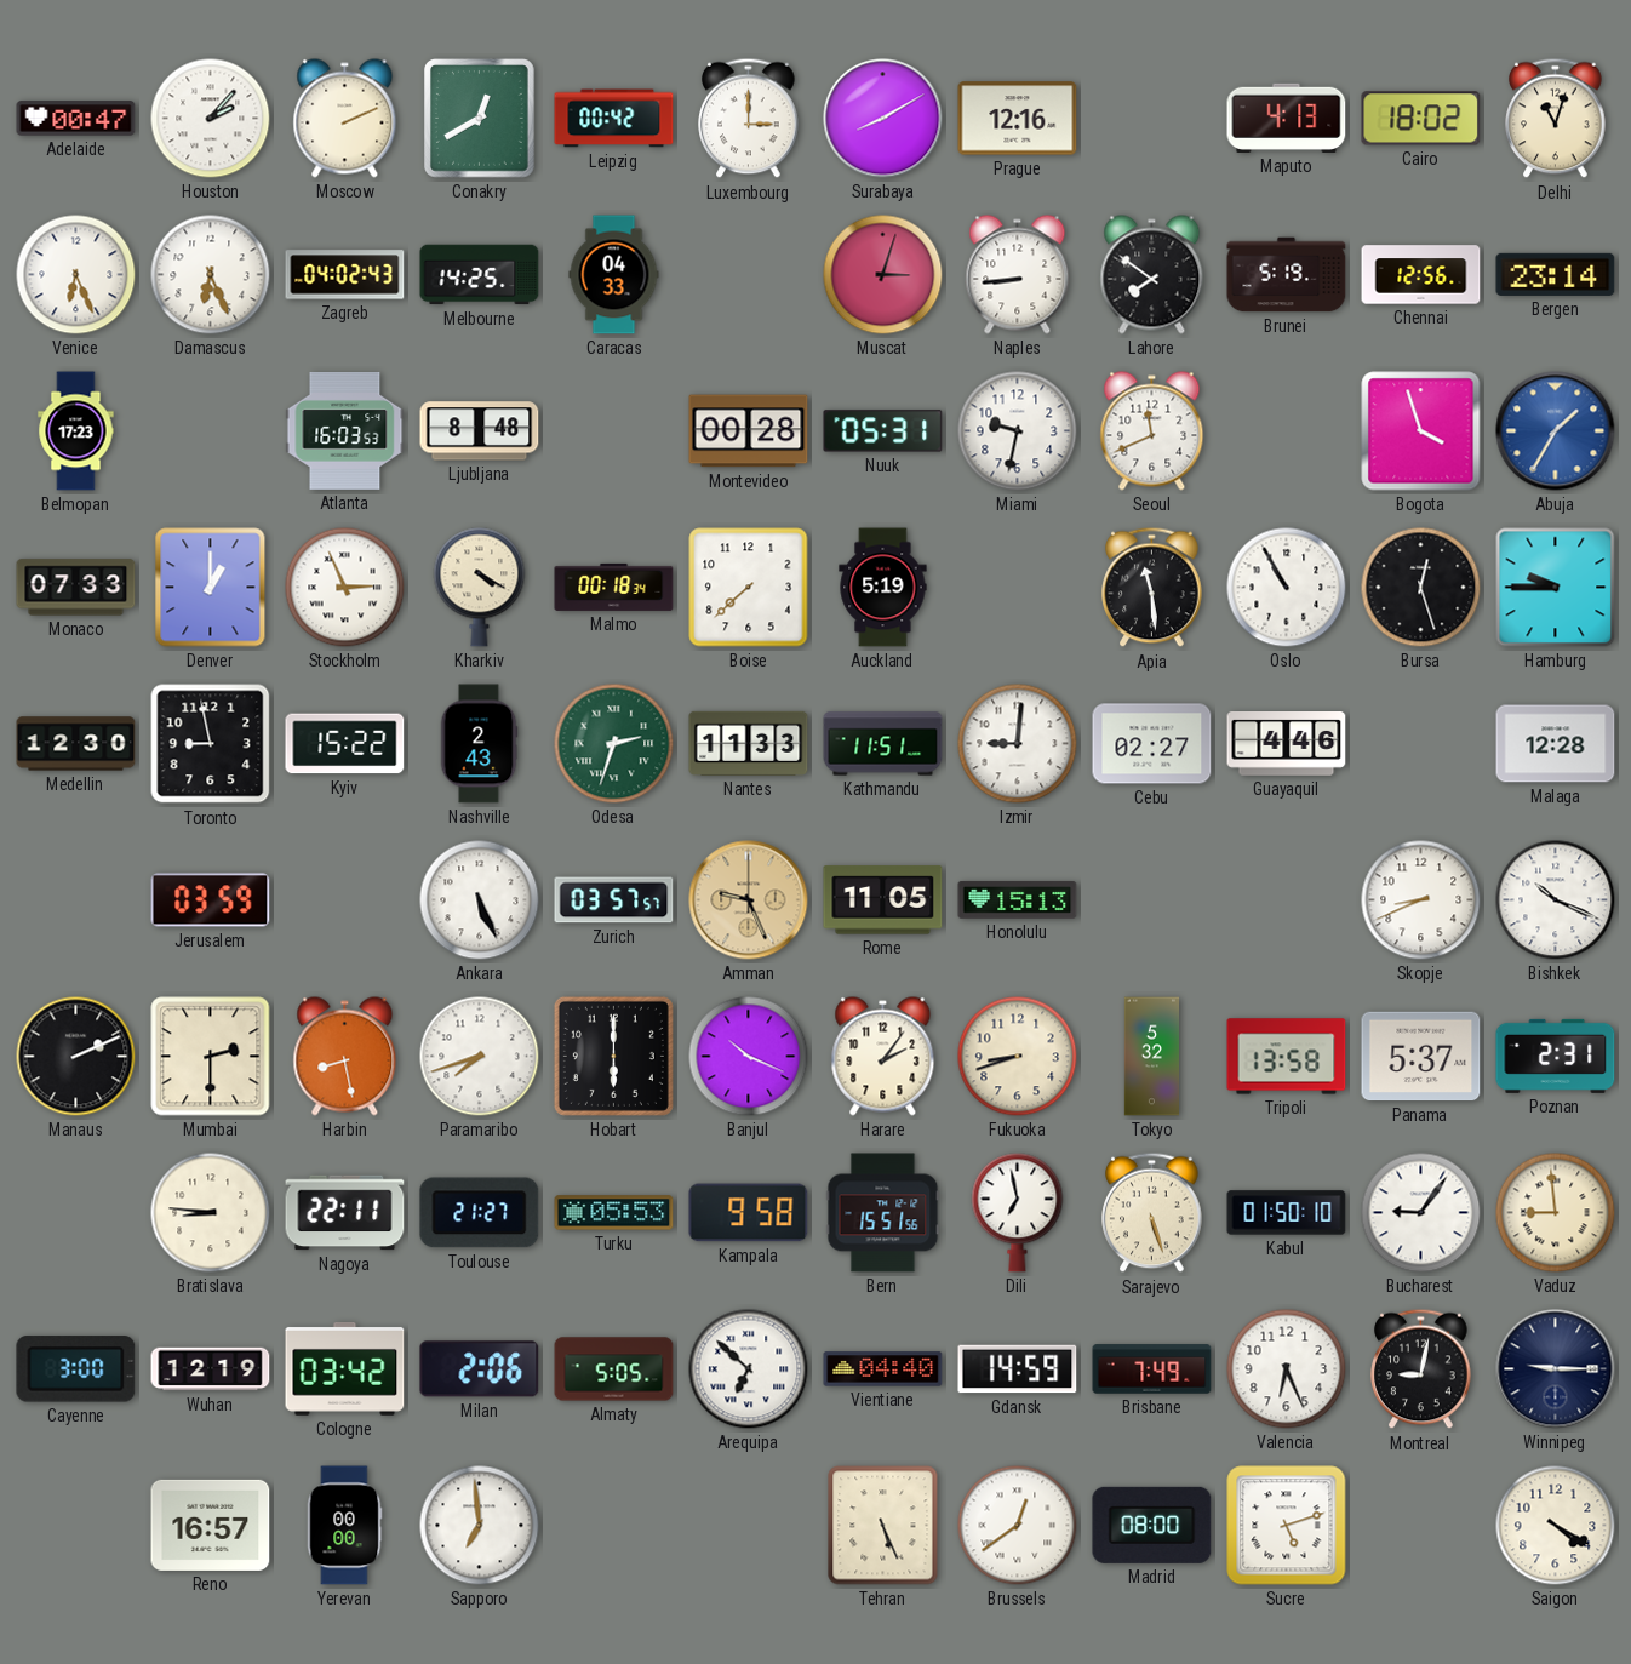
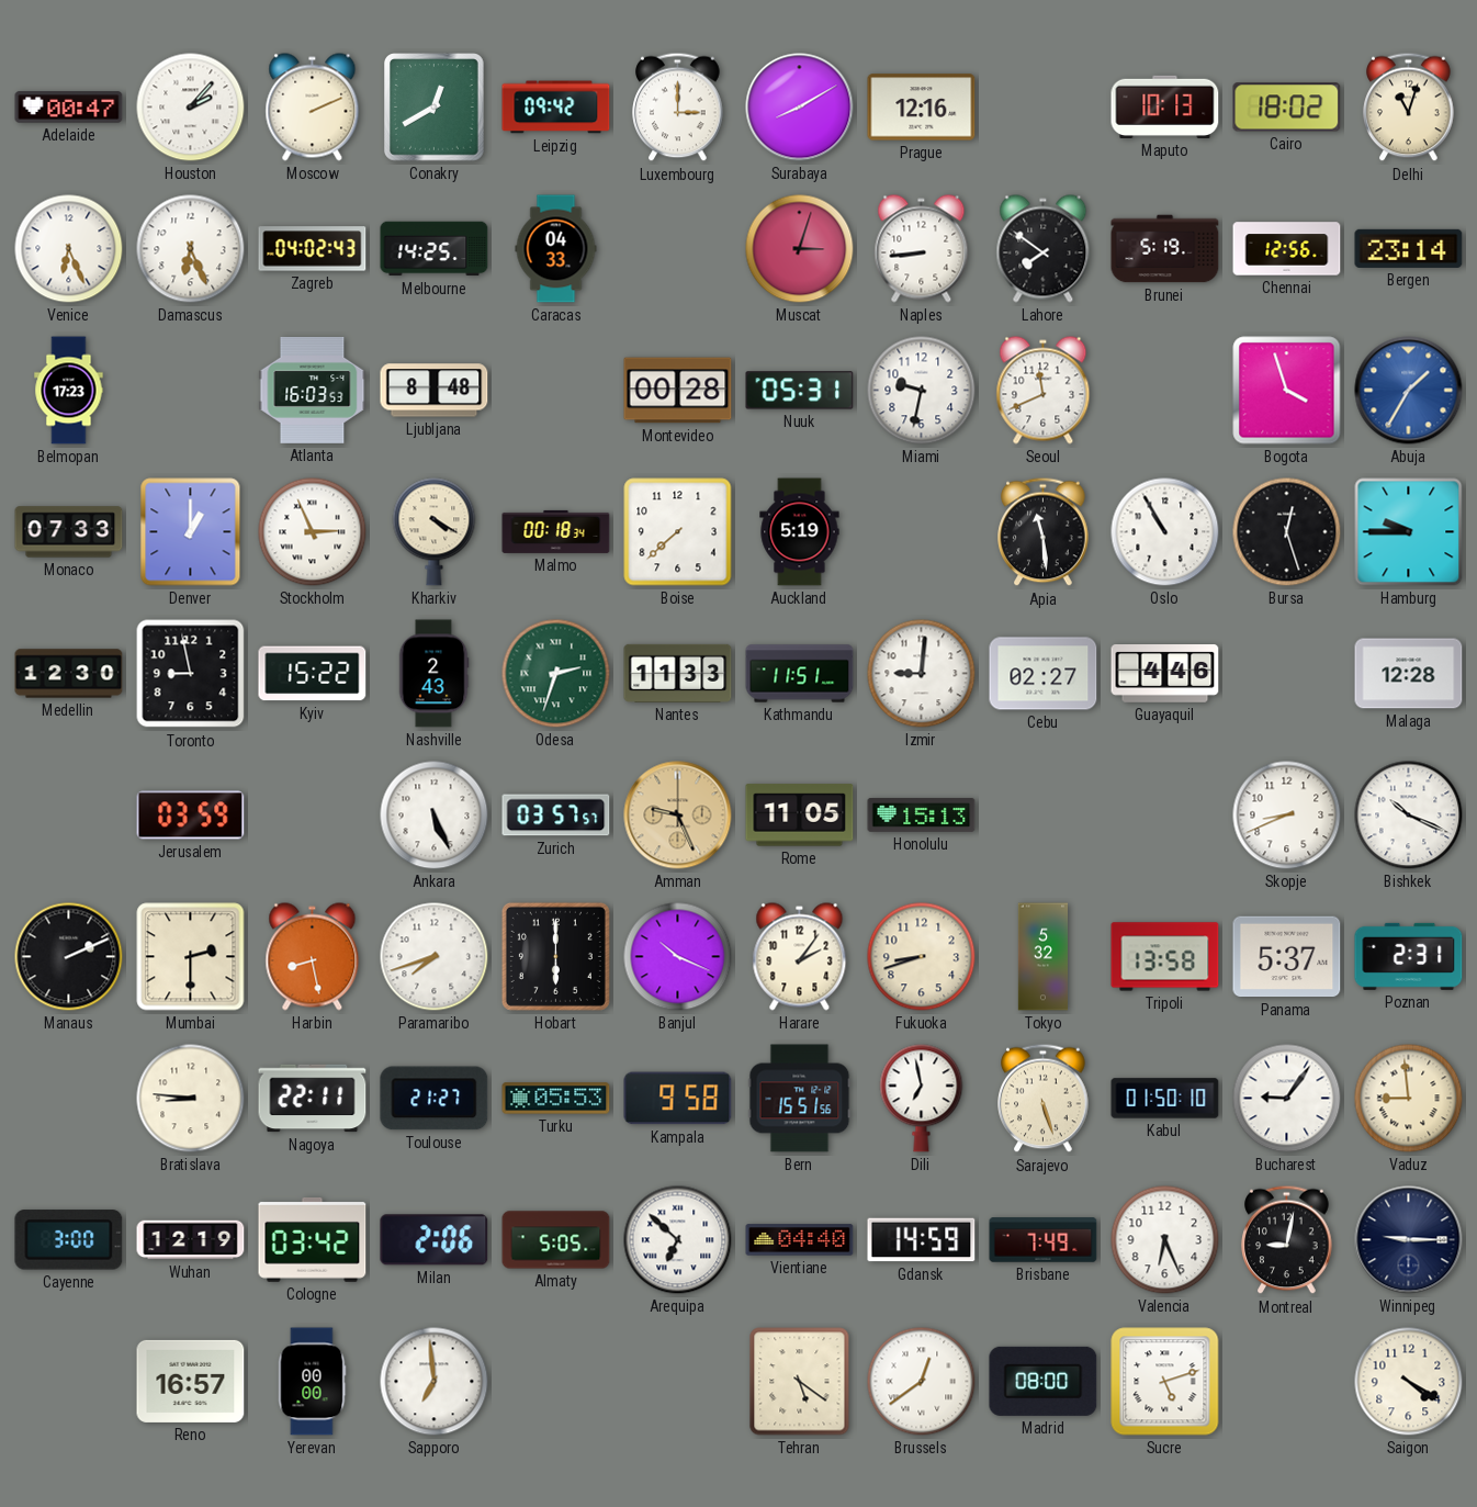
Leipzig: 00:42 -> 09:42
Maputo: 4:13 -> 10:13
Tehran: 5:26 -> 5:21
